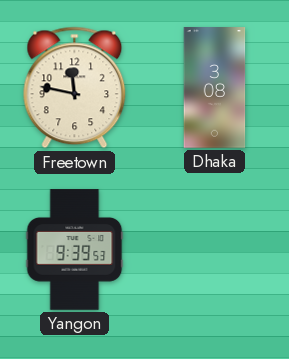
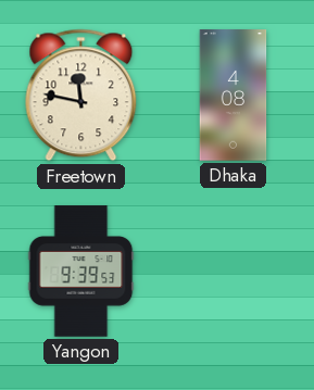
Dhaka: 3:08 -> 4:08
